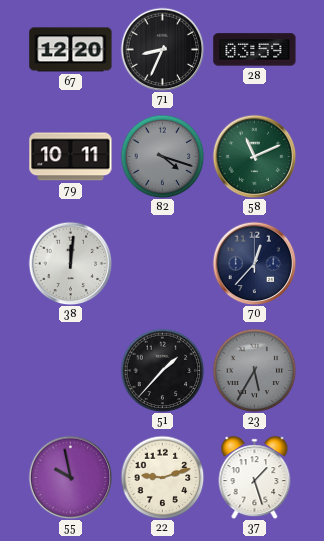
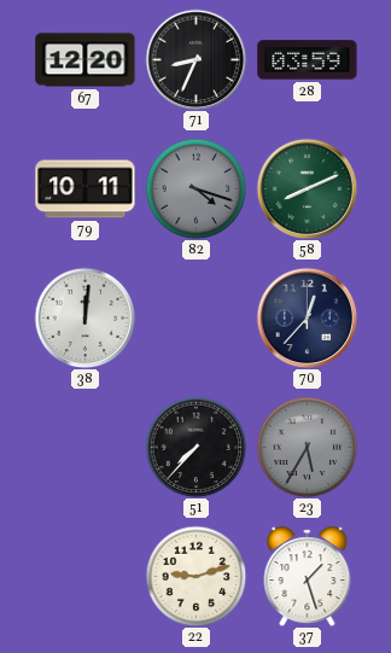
58: 11:11 -> 8:11
51: 1:37 -> 7:37
55: 9:58 -> none
